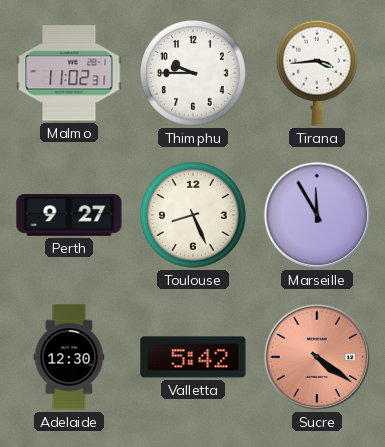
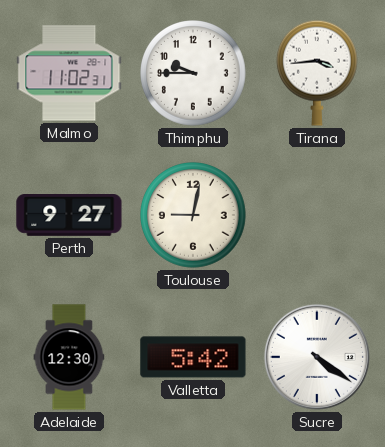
Toulouse: 8:26 -> 9:02
Marseille: 11:55 -> none
Sucre dial: salmon -> white
